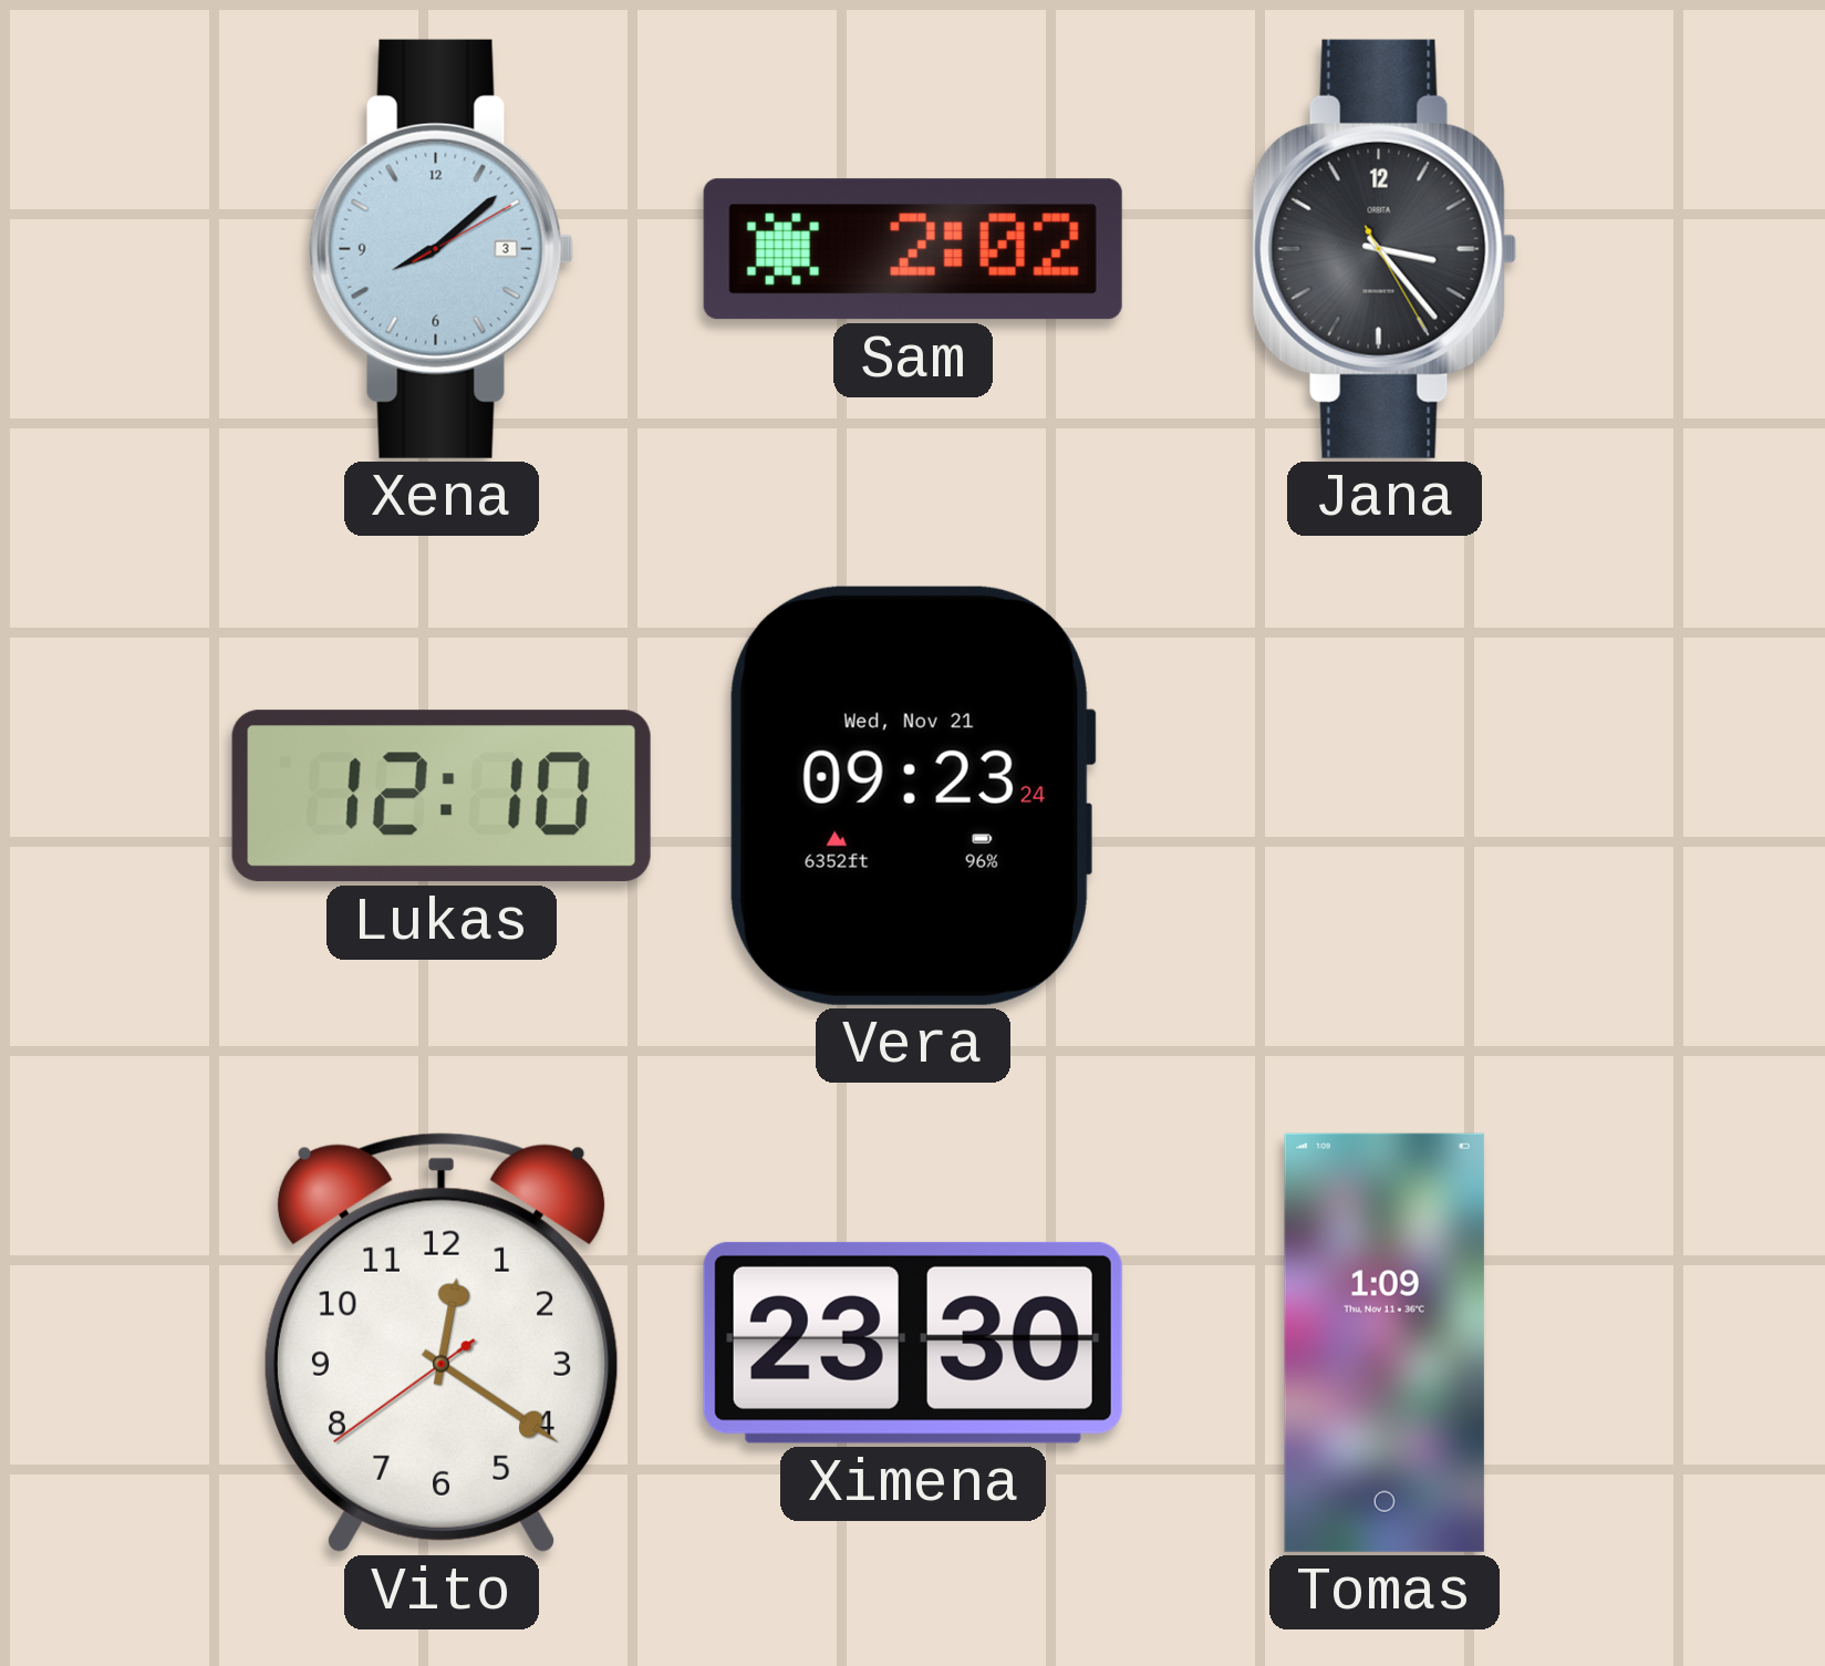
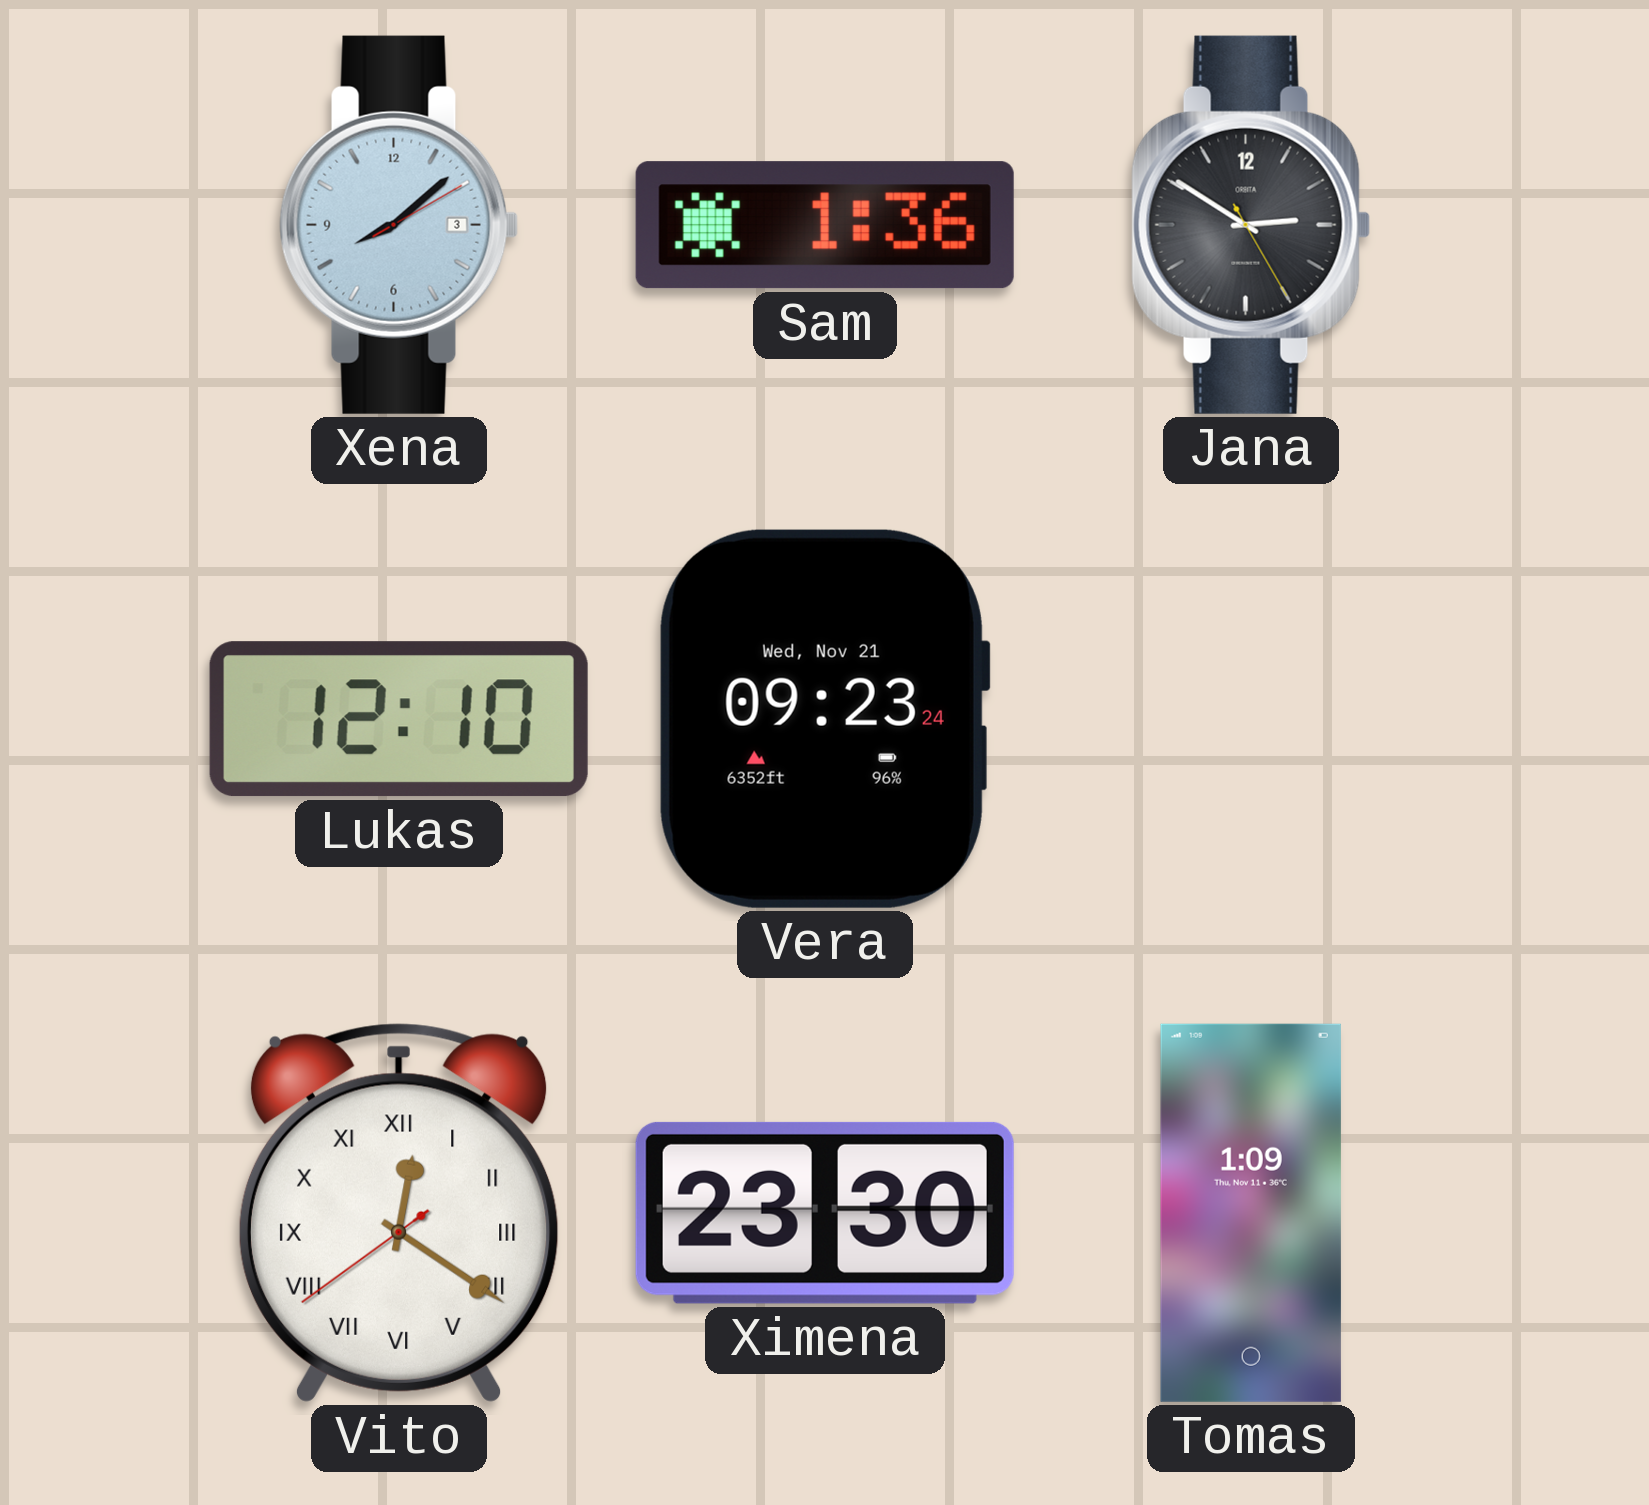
Sam: 2:02 -> 1:36
Jana: 3:23 -> 2:50
Vito numerals: Arabic -> Roman
